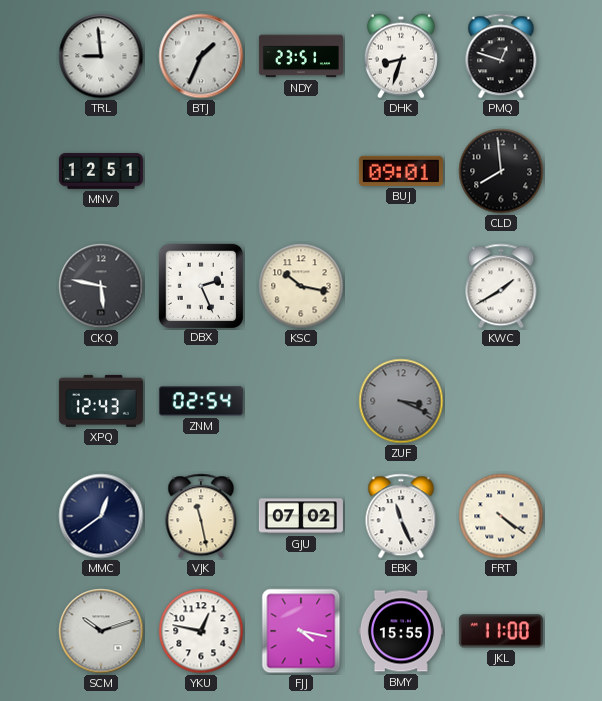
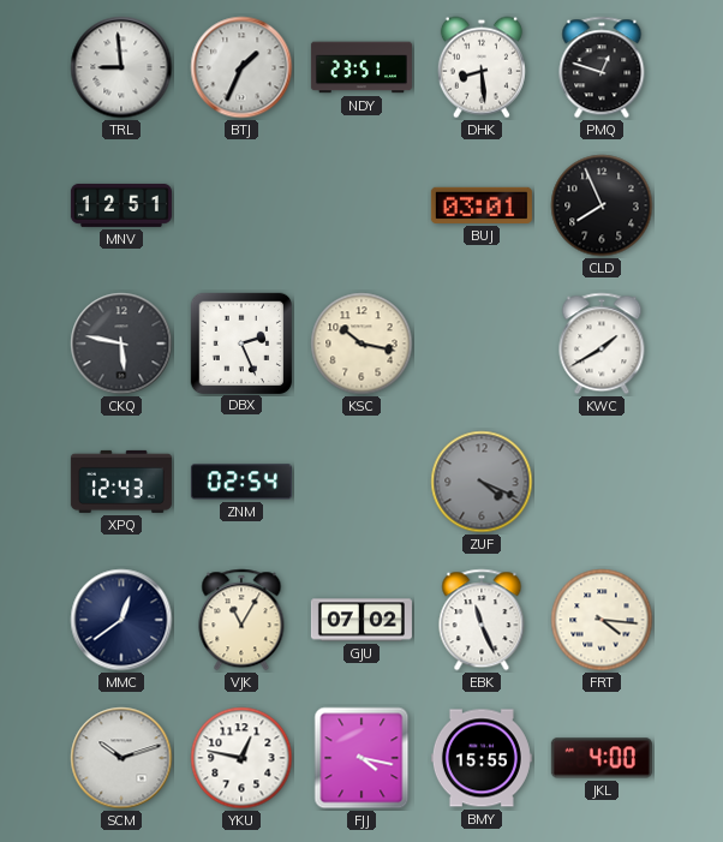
DHK: 8:33 -> 8:29
BUJ: 09:01 -> 03:01
CLD: 7:59 -> 7:56
ZUF: 3:19 -> 4:19
VJK: 11:28 -> 11:05
FRT: 4:21 -> 4:16
JKL: 11:00 -> 4:00
